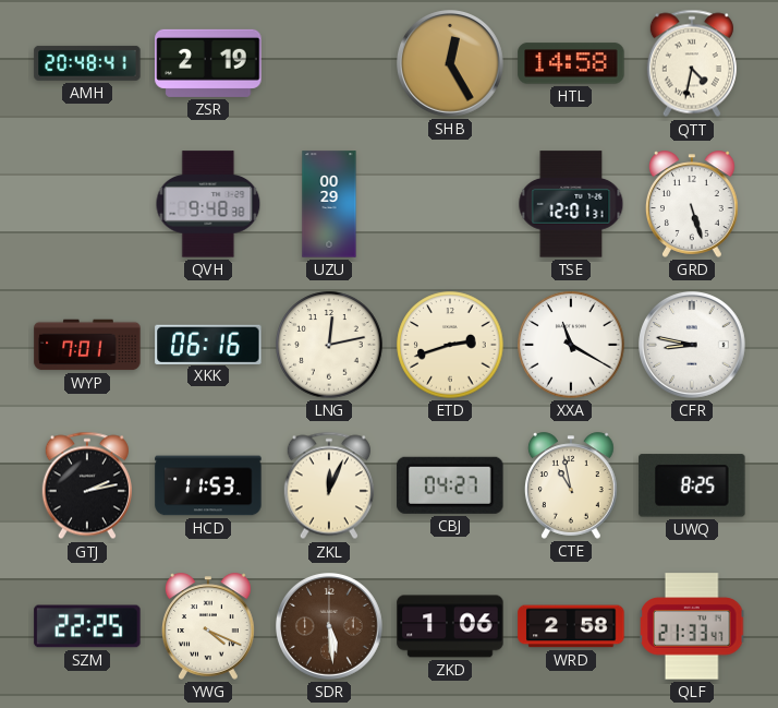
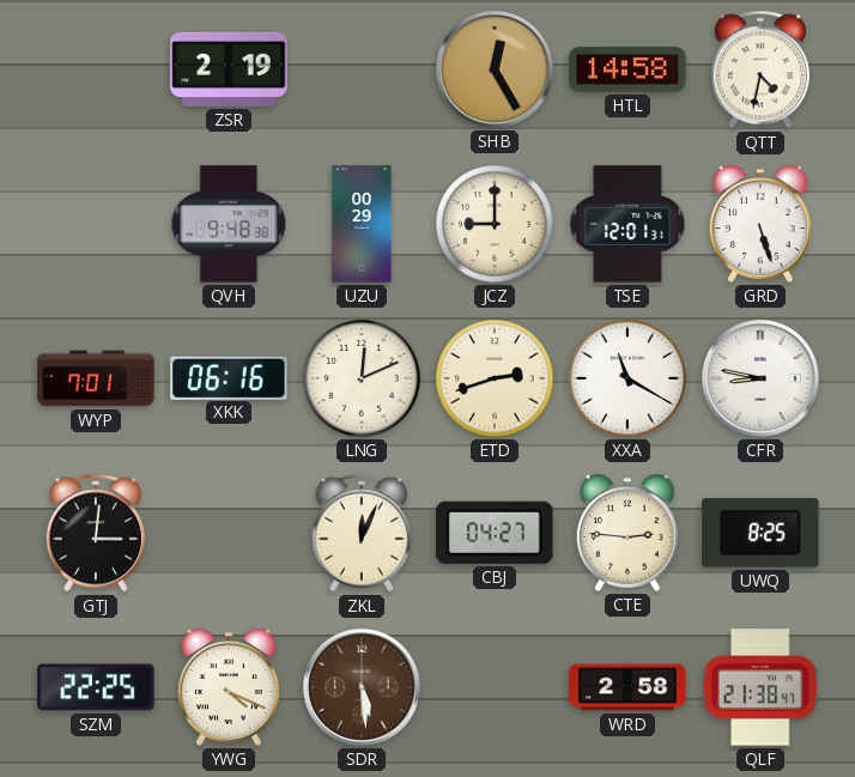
AMH: 20:48 -> none
JCZ: none -> 9:00
LNG: 12:13 -> 12:11
GTJ: 2:13 -> 3:01
HCD: 11:53 -> none
CTE: 10:58 -> 2:46
ZKD: 1:06 -> none
QLF: 21:33 -> 21:38
